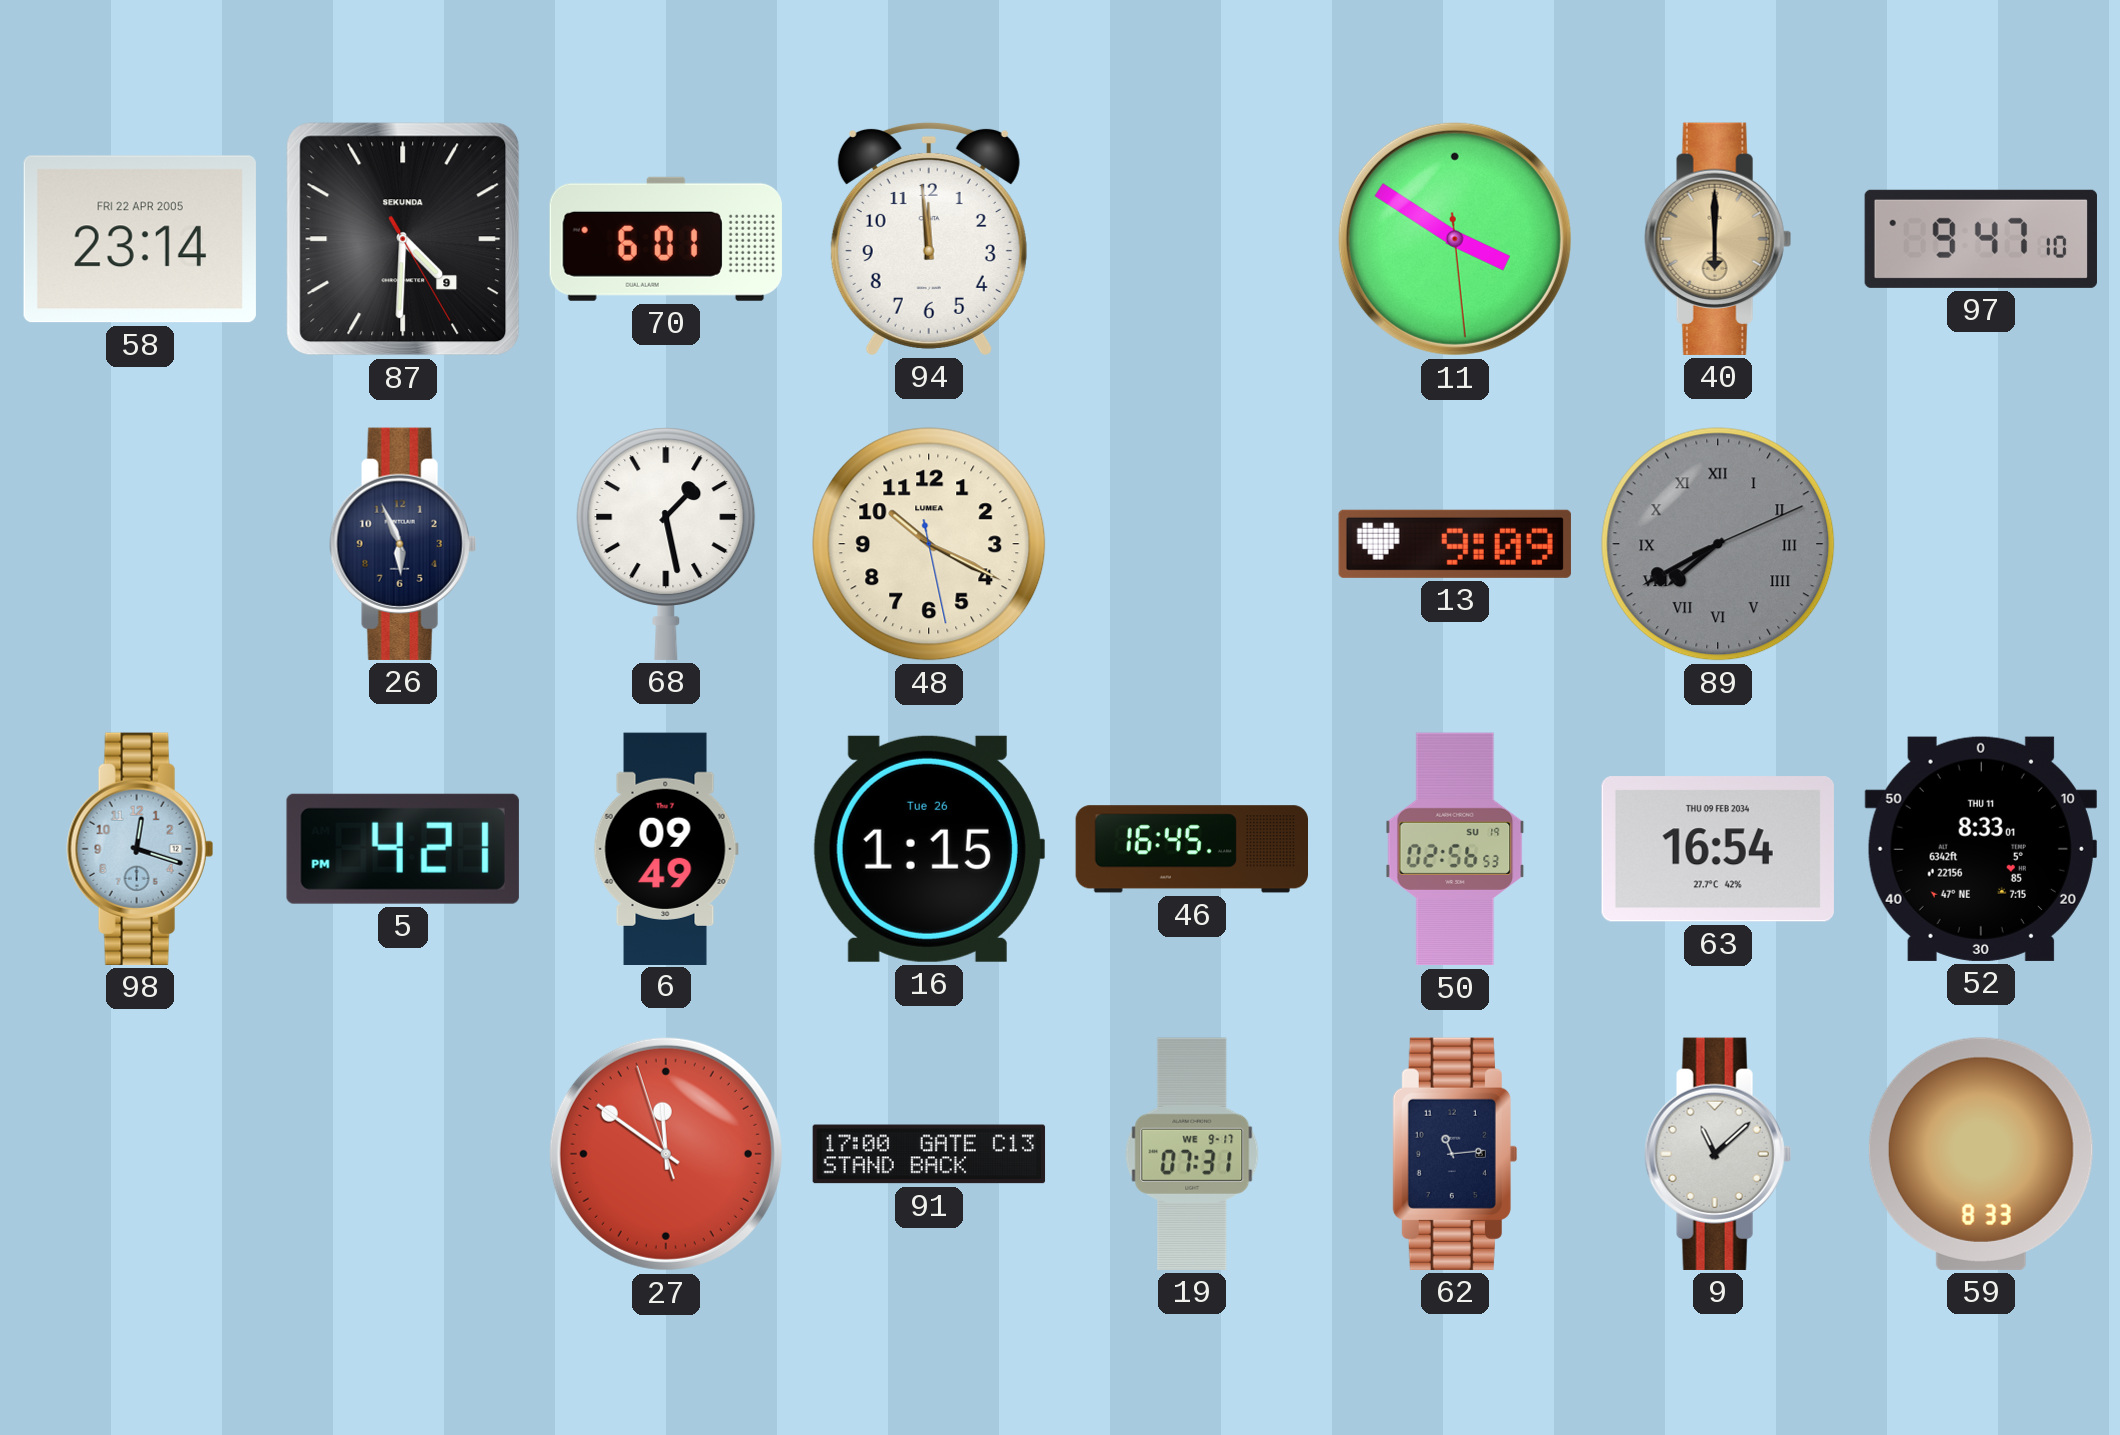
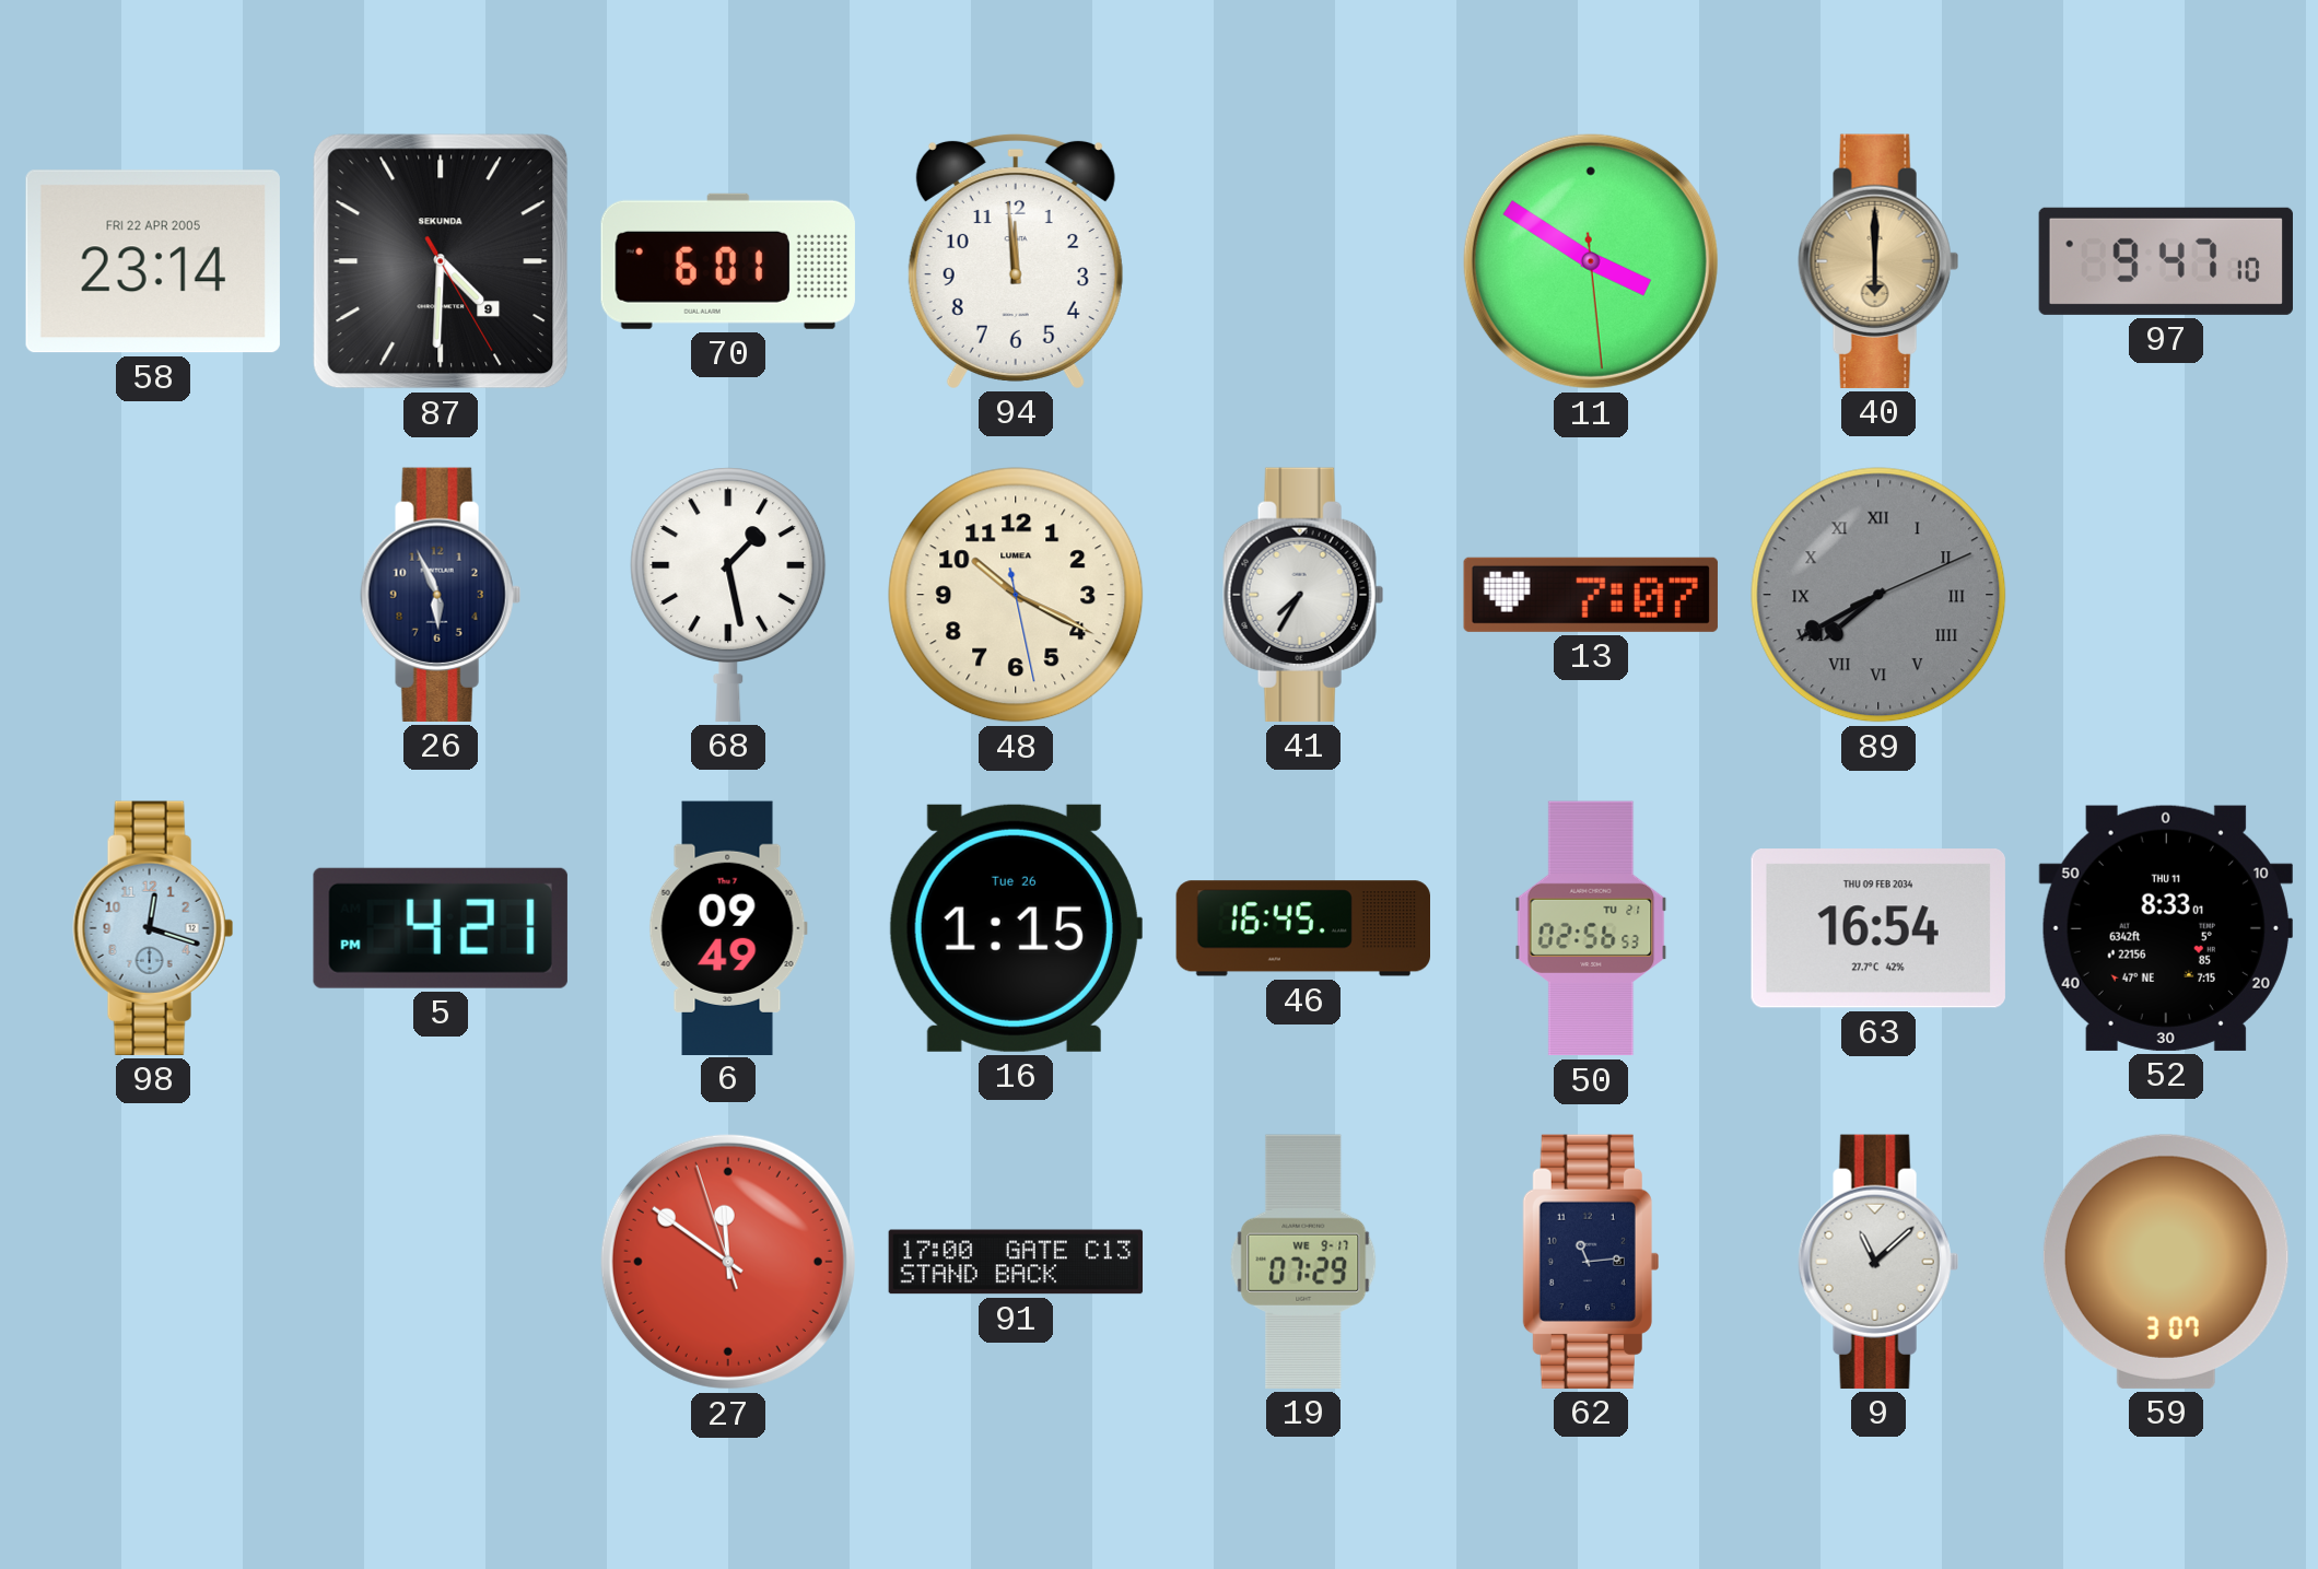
41: none -> 7:35
13: 9:09 -> 7:07
50 date: SU 19 -> TU 21
19: 07:31 -> 07:29
59: 8:33 -> 3:07
